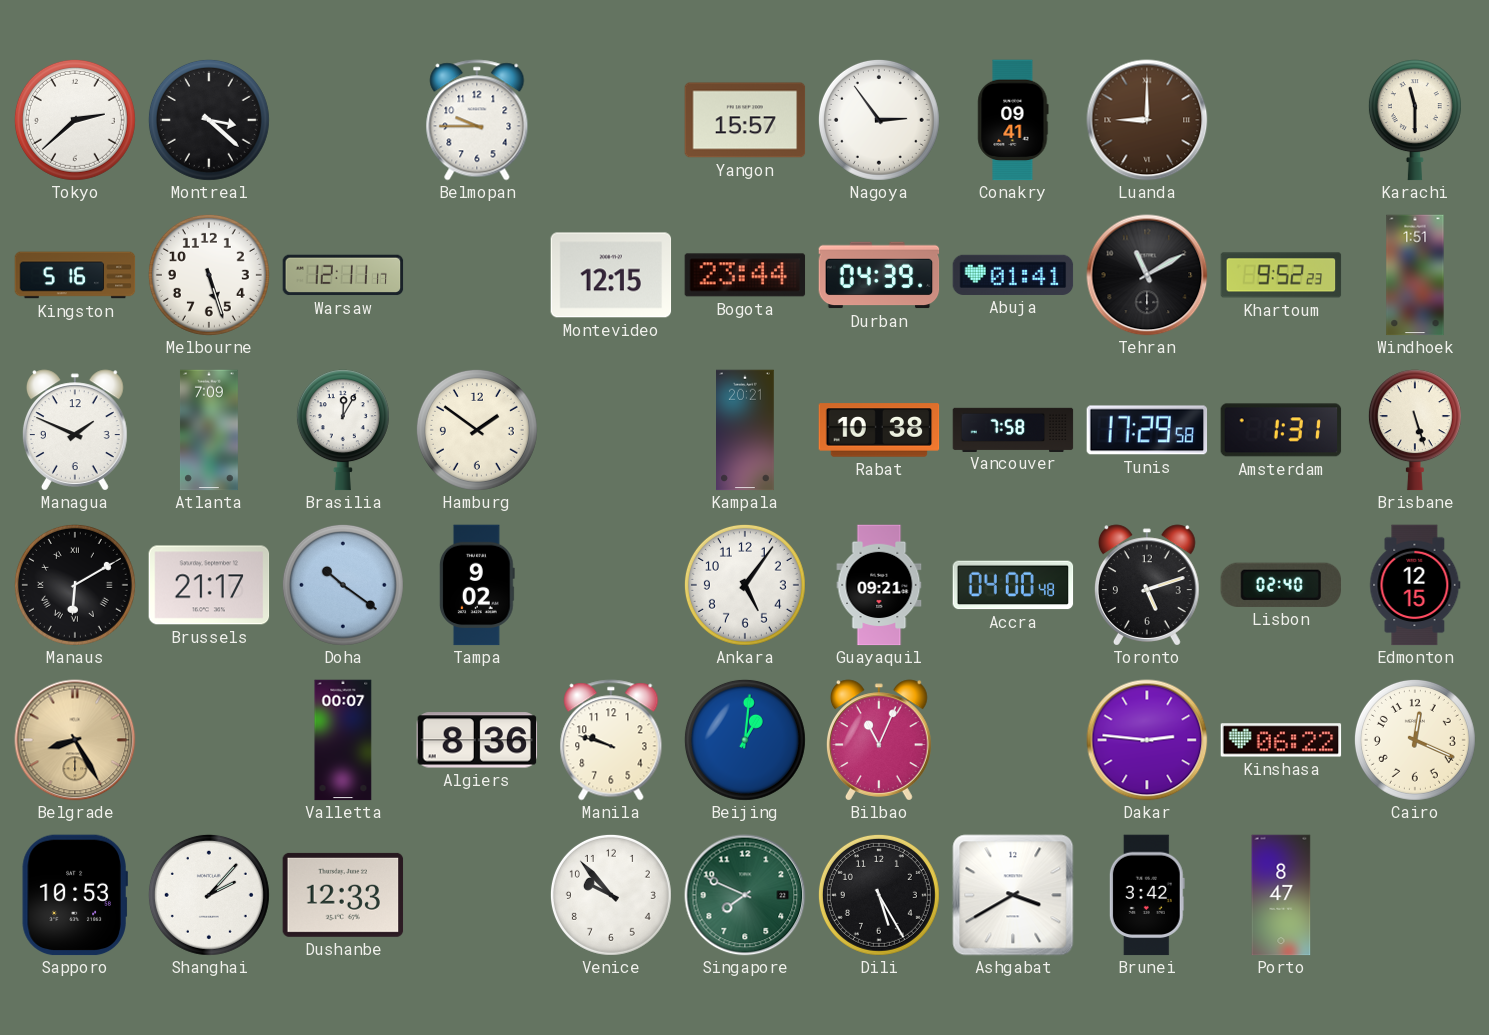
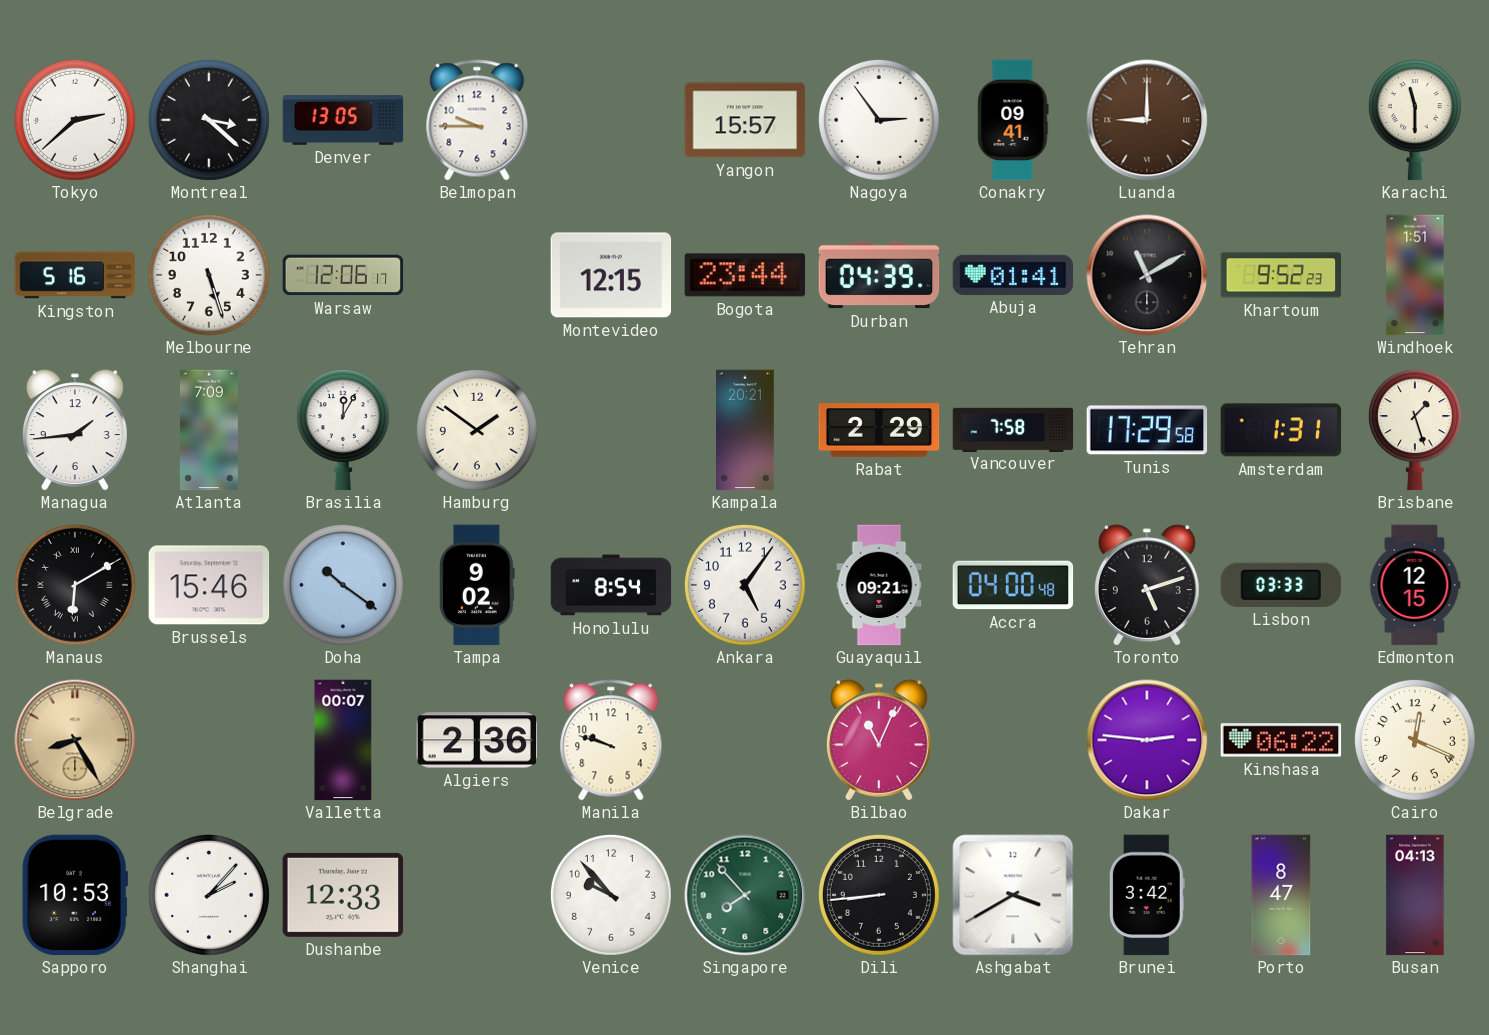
Denver: none -> 13:05
Warsaw: 12:11 -> 12:06
Managua: 1:49 -> 1:44
Rabat: 10:38 -> 2:29
Brisbane: 5:27 -> 1:27
Brussels: 21:17 -> 15:46
Honolulu: none -> 8:54
Lisbon: 02:40 -> 03:33
Algiers: 8:36 -> 2:36
Beijing: 1:01 -> none
Singapore: 7:49 -> 7:53
Dili: 5:25 -> 8:44
Busan: none -> 04:13
